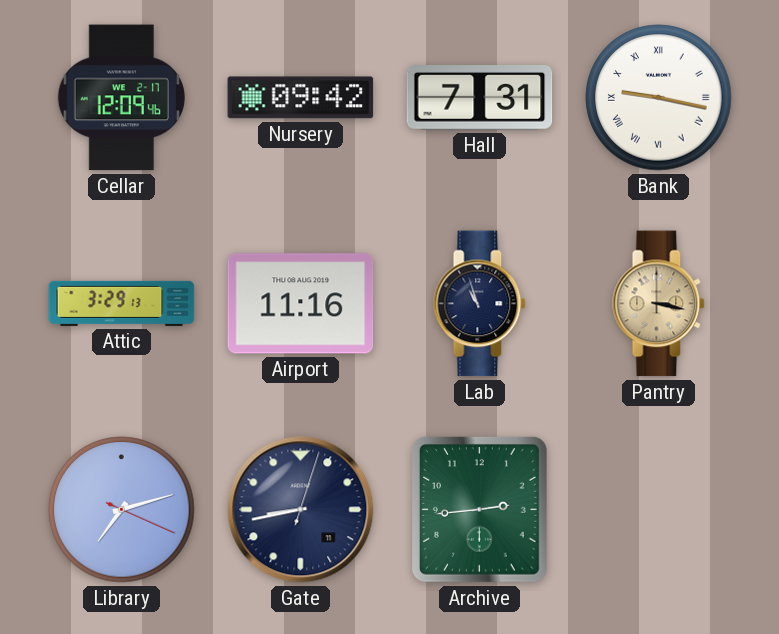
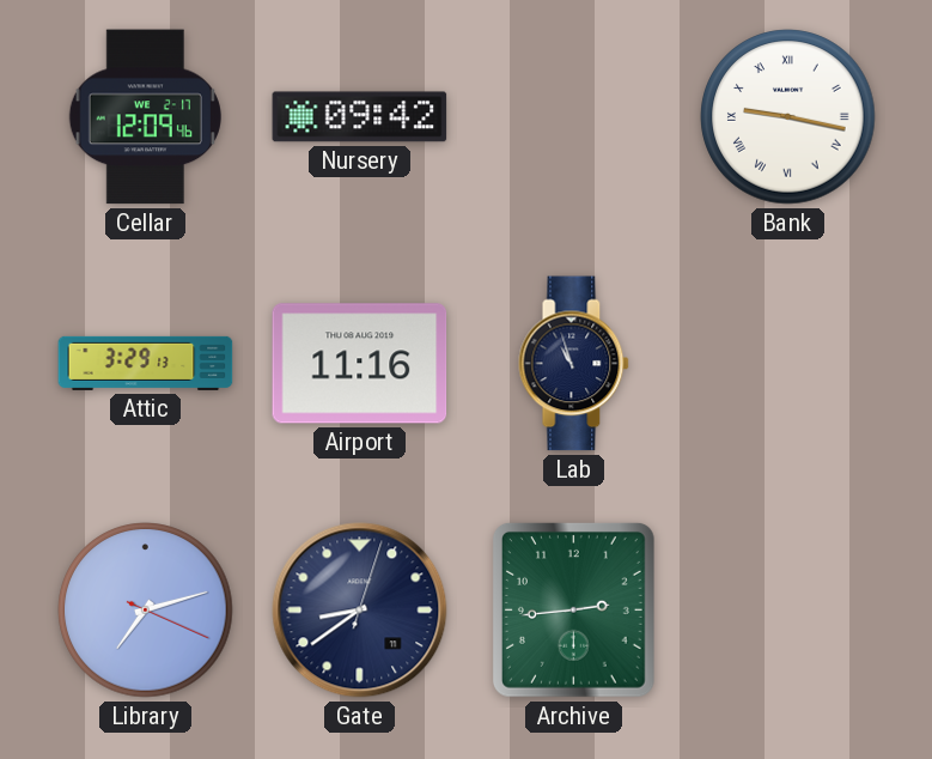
Hall: 7:31 -> none
Pantry: 3:17 -> none
Gate: 8:43 -> 8:39
